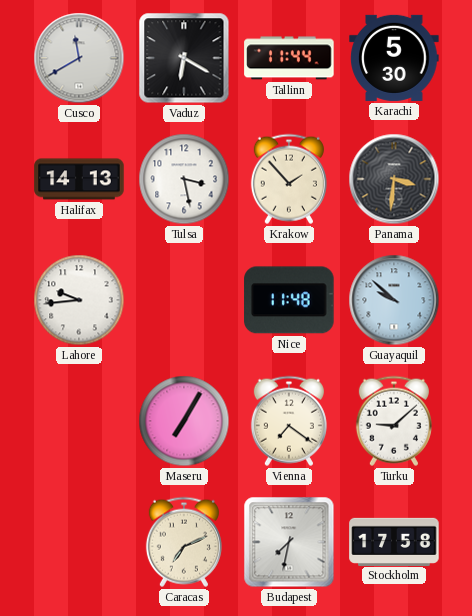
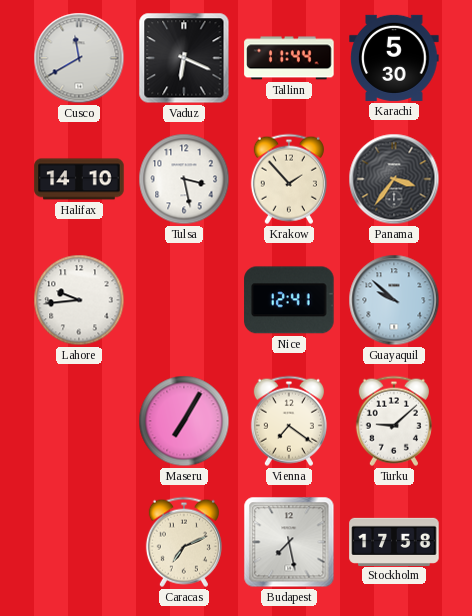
Vaduz: 6:20 -> 6:19
Halifax: 14:13 -> 14:10
Panama: 3:31 -> 3:36
Nice: 11:48 -> 12:41
Budapest: 7:32 -> 7:28
